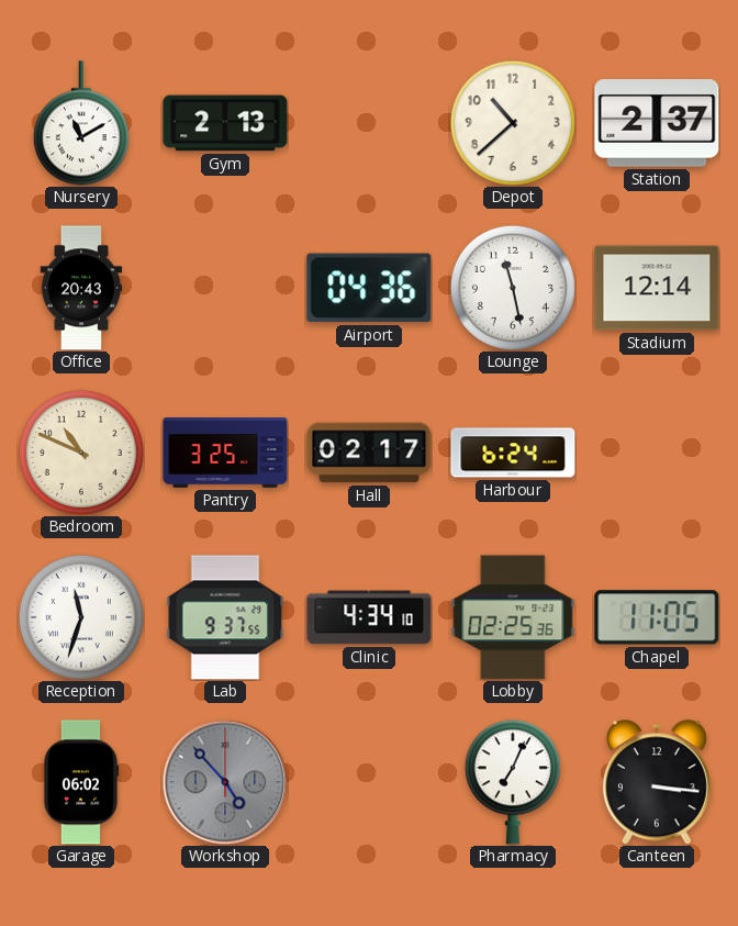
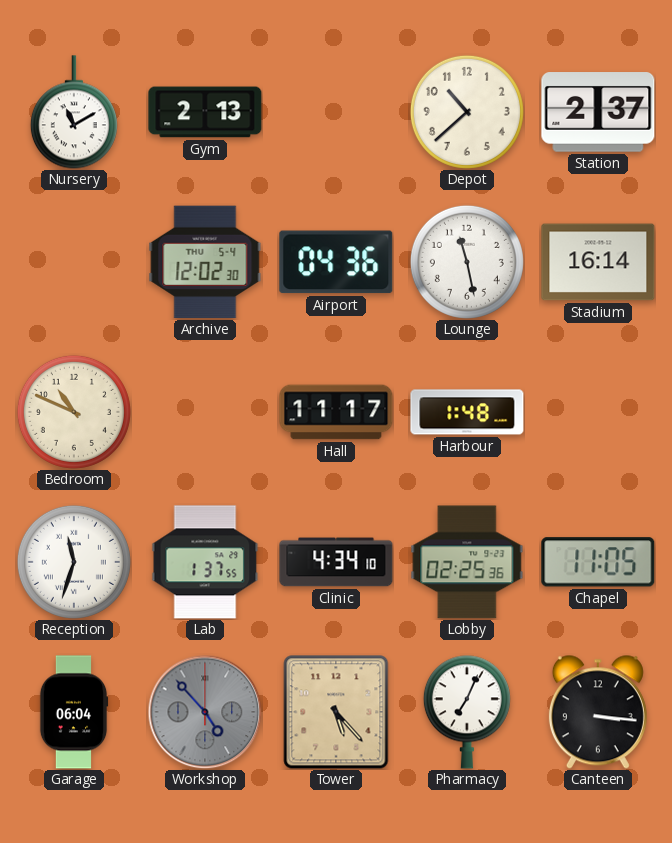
Office: 20:43 -> none
Archive: none -> 12:02
Stadium: 12:14 -> 16:14
Pantry: 3:25 -> none
Hall: 02:17 -> 11:17
Harbour: 6:24 -> 1:48
Lab: 9:37 -> 1:37
Garage: 06:02 -> 06:04
Tower: none -> 5:23
